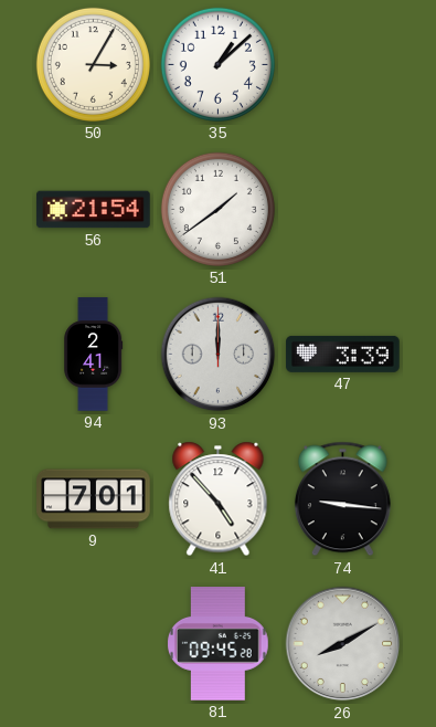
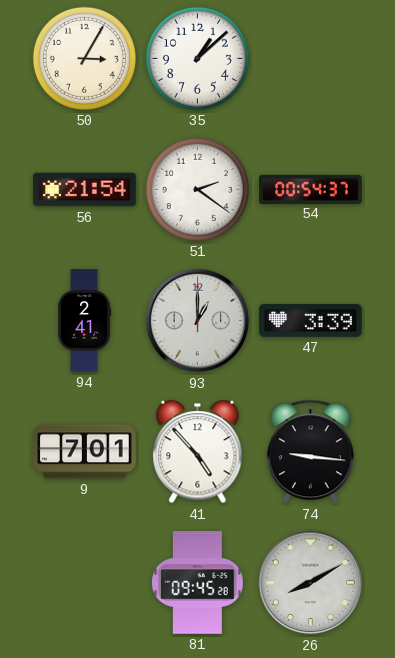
51: 1:39 -> 2:21
54: none -> 00:54
93: 12:00 -> 1:00
